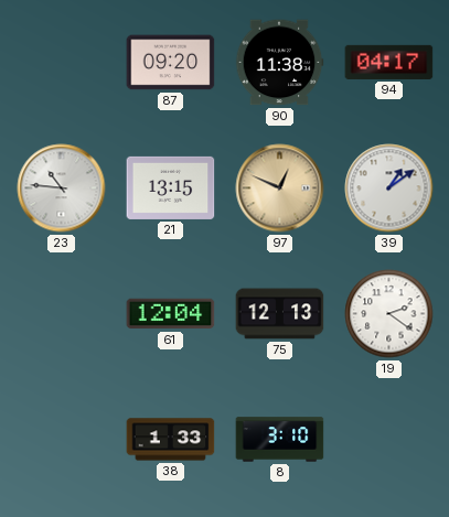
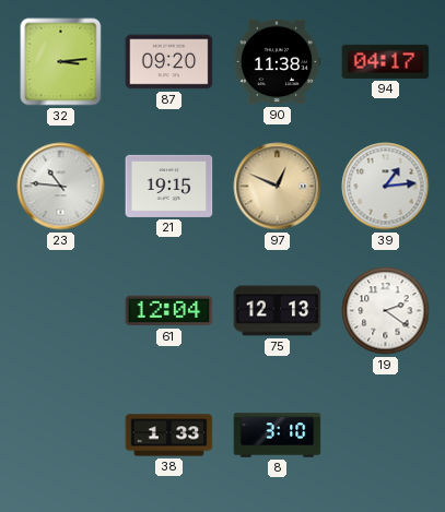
32: none -> 3:14
21: 13:15 -> 19:15
39: 1:09 -> 1:14
